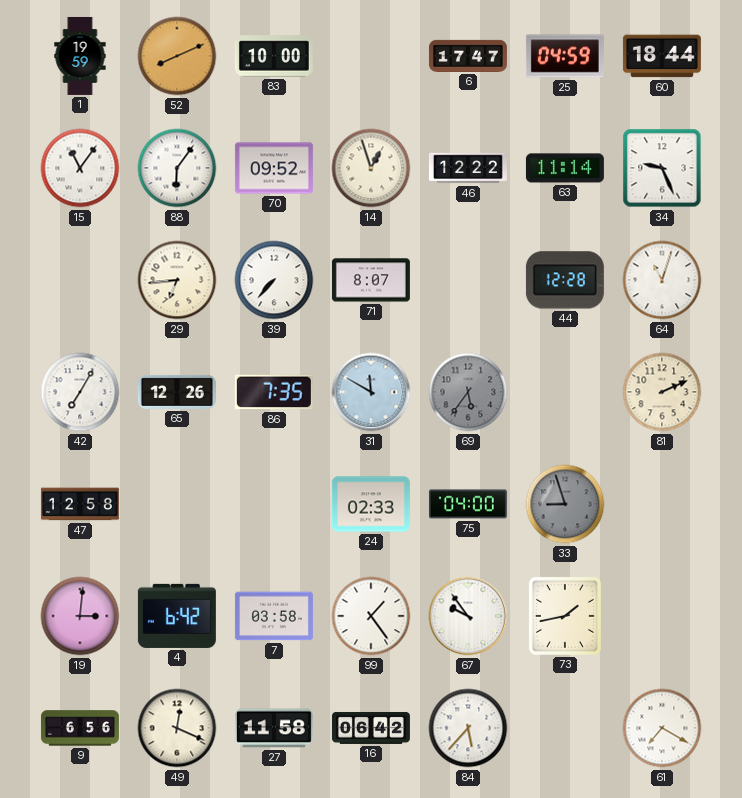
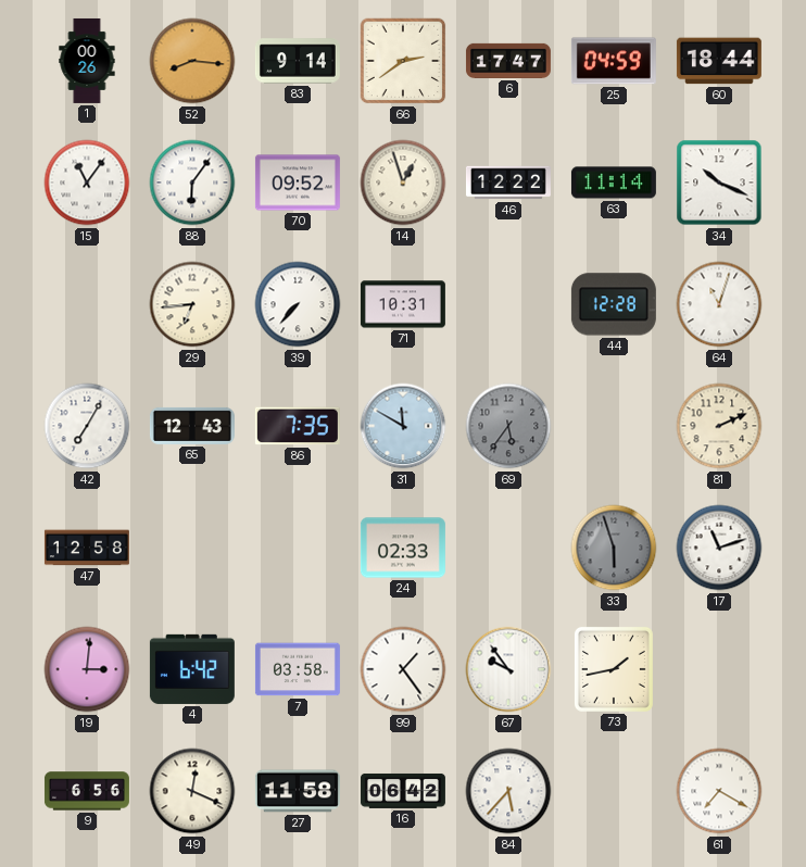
1: 19:59 -> 00:26
52: 8:11 -> 8:16
83: 10:00 -> 9:14
66: none -> 2:39
34: 9:26 -> 10:19
71: 8:07 -> 10:31
65: 12:26 -> 12:43
75: 04:00 -> none
33: 8:57 -> 5:57
17: none -> 11:12
